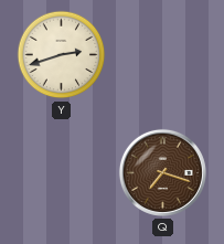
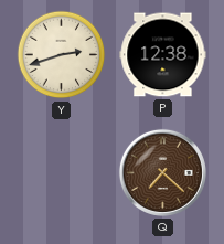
P: none -> 12:38
Q: 7:18 -> 7:22
